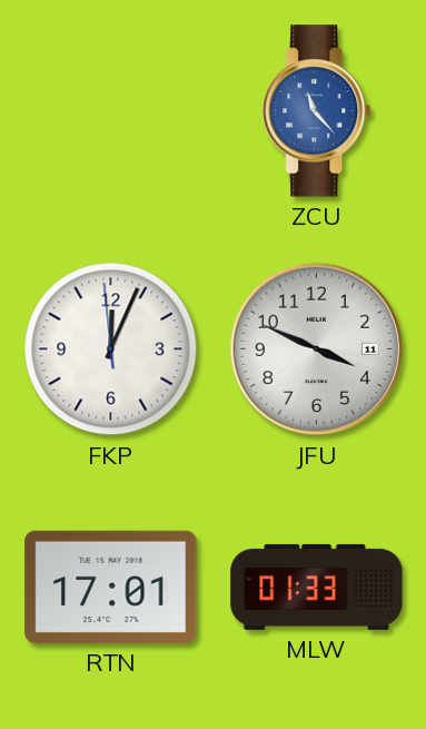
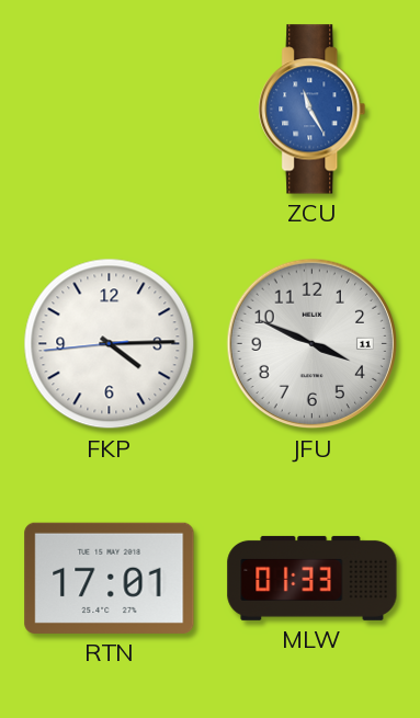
ZCU: 11:23 -> 11:25
FKP: 12:03 -> 4:14
